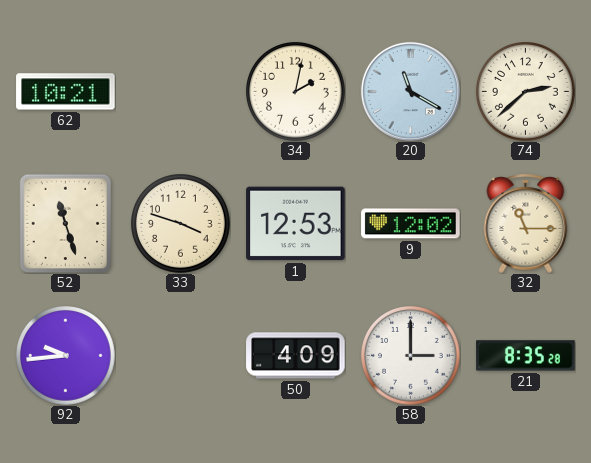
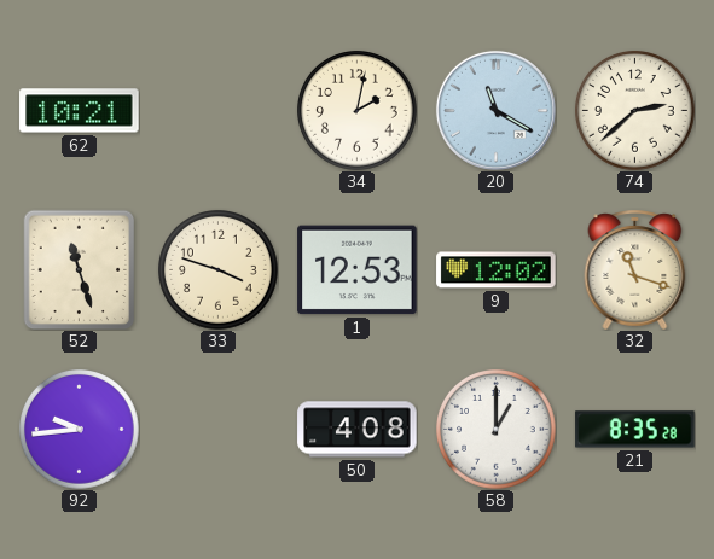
32: 11:15 -> 11:18
50: 4:09 -> 4:08
58: 3:00 -> 1:00
